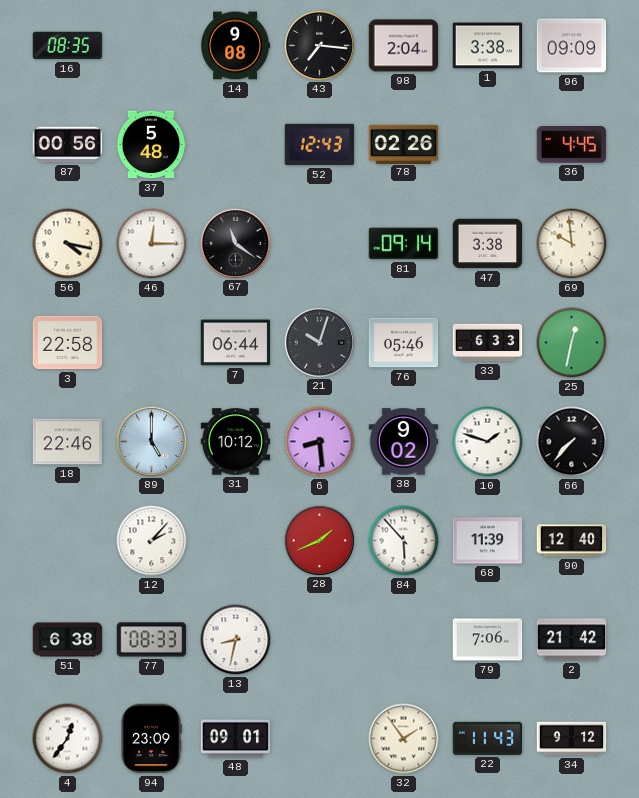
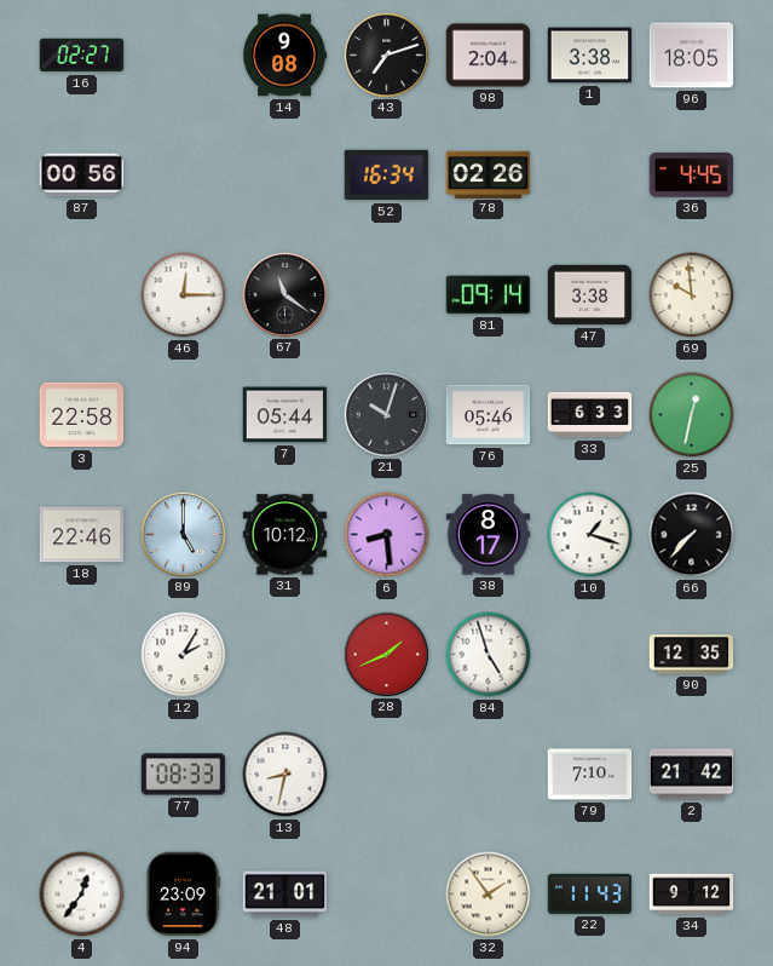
16: 08:35 -> 02:27
43: 7:16 -> 7:12
96: 09:09 -> 18:05
37: 5:48 -> none
52: 12:43 -> 16:34
56: 4:17 -> none
7: 06:44 -> 05:44
38: 9:02 -> 8:17
10: 1:48 -> 1:18
12: 2:07 -> 2:05
84: 5:53 -> 4:57
68: 11:39 -> none
90: 12:40 -> 12:35
51: 6:38 -> none
79: 7:06 -> 7:10
48: 09:01 -> 21:01
